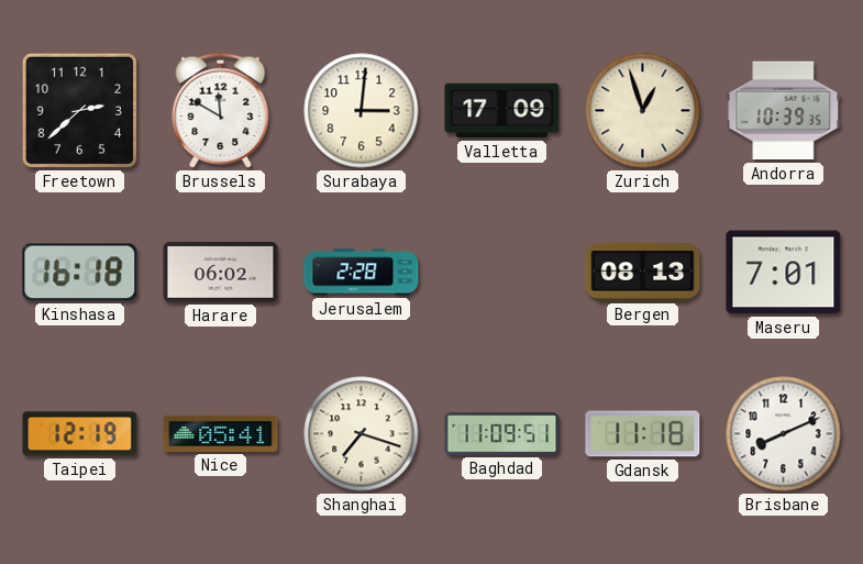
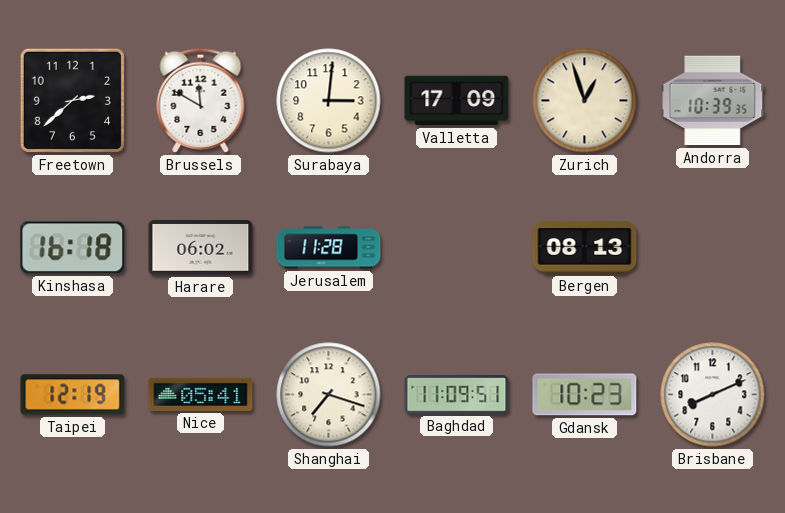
Jerusalem: 2:28 -> 11:28
Maseru: 7:01 -> none
Gdansk: 11:18 -> 10:23
